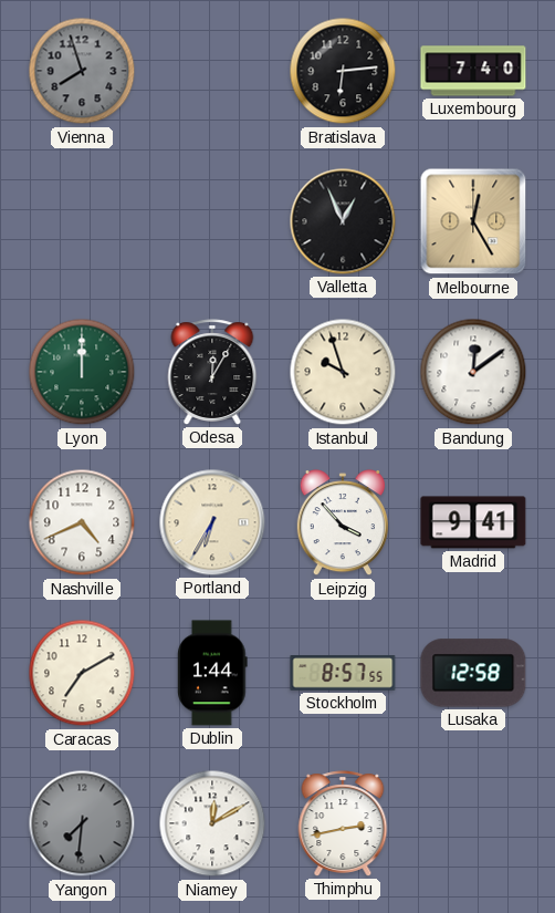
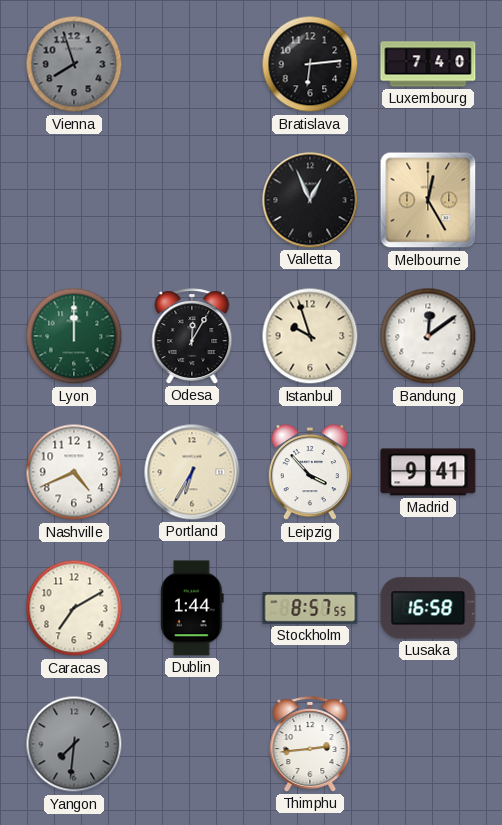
Lusaka: 12:58 -> 16:58
Niamey: 12:10 -> none
Thimphu: 2:43 -> 2:44
